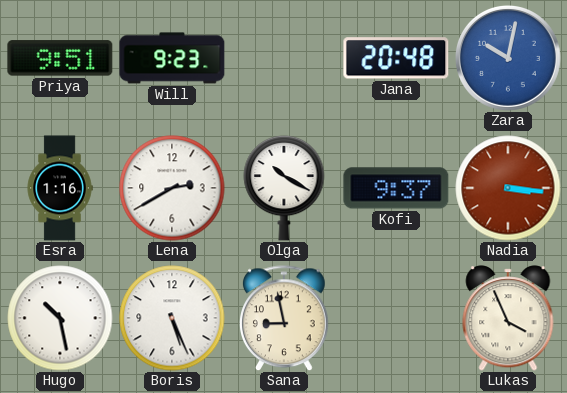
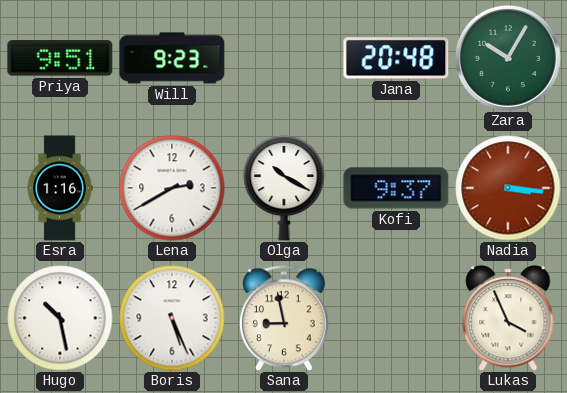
Zara: 10:02 -> 10:05
Zara dial: blue -> green
